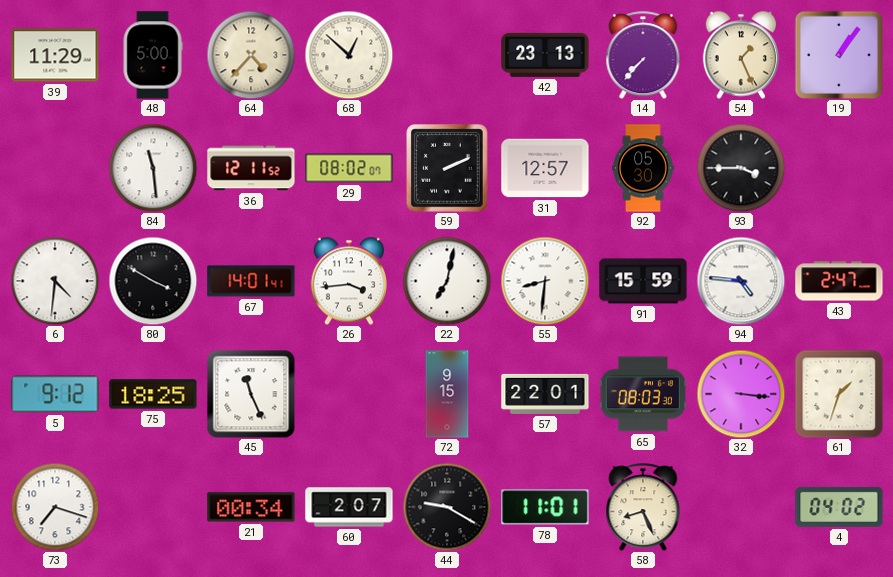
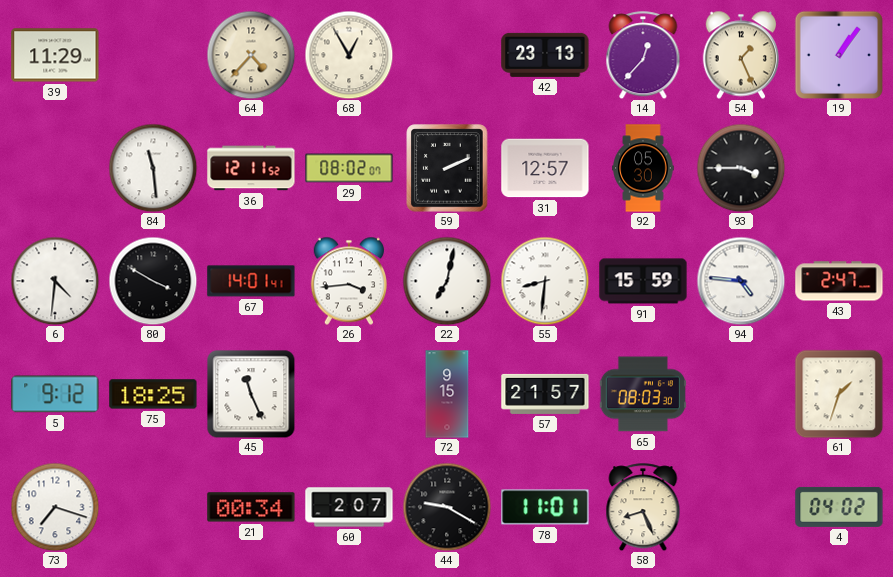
48: 5:00 -> none
68: 12:52 -> 12:55
14: 7:37 -> 12:37
57: 22:01 -> 21:57
32: 3:16 -> none
